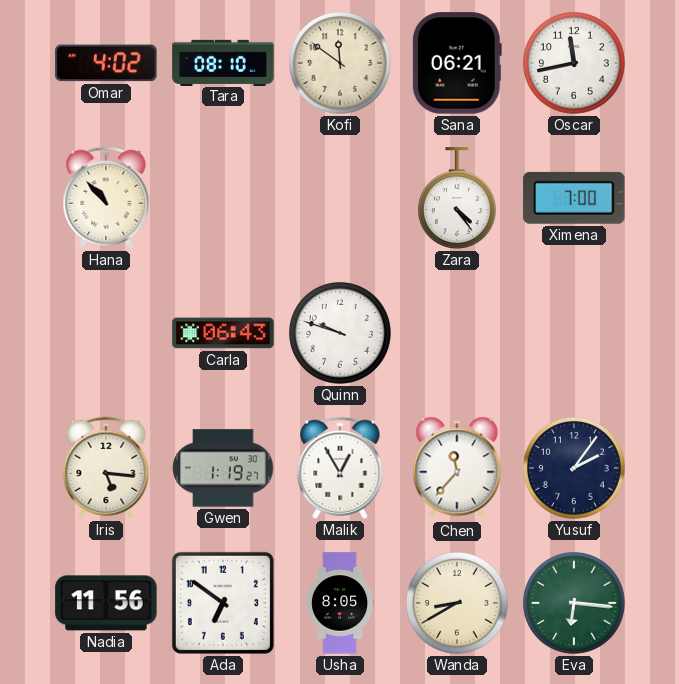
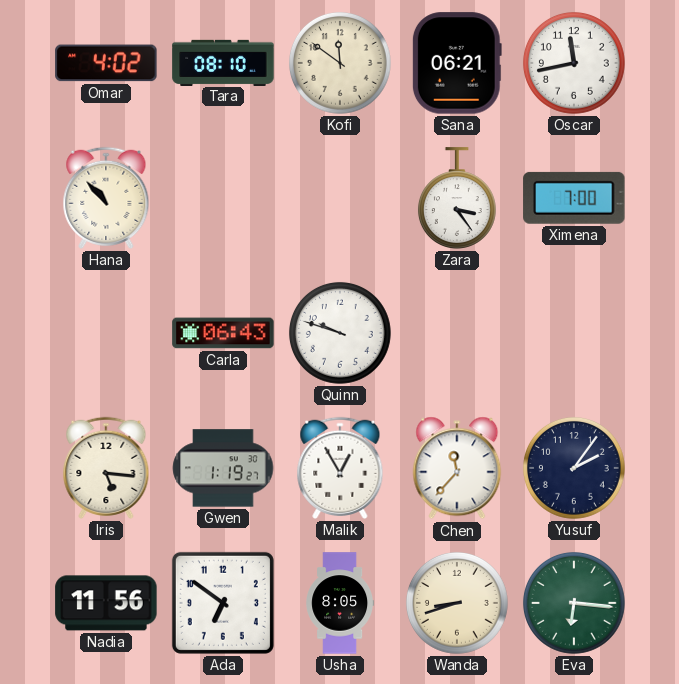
Zara: 4:24 -> 3:24
Wanda: 8:40 -> 8:42
